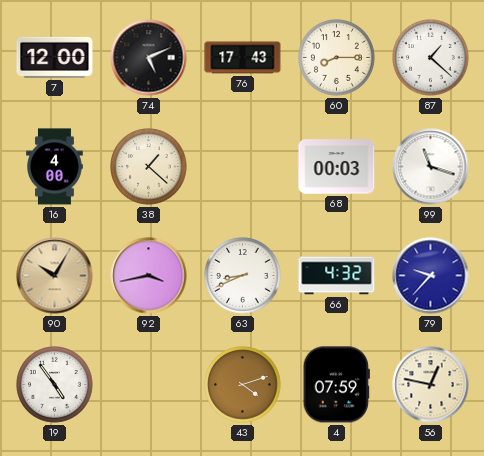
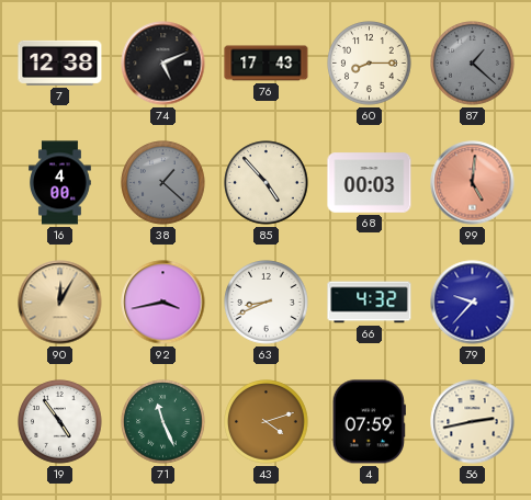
7: 12:00 -> 12:38
87 dial: white -> grey
38 dial: cream -> grey
85: none -> 4:53
99: 11:18 -> 5:01
99 dial: white -> salmon
90: 10:05 -> 12:05
71: none -> 11:26
56: 12:47 -> 2:43
